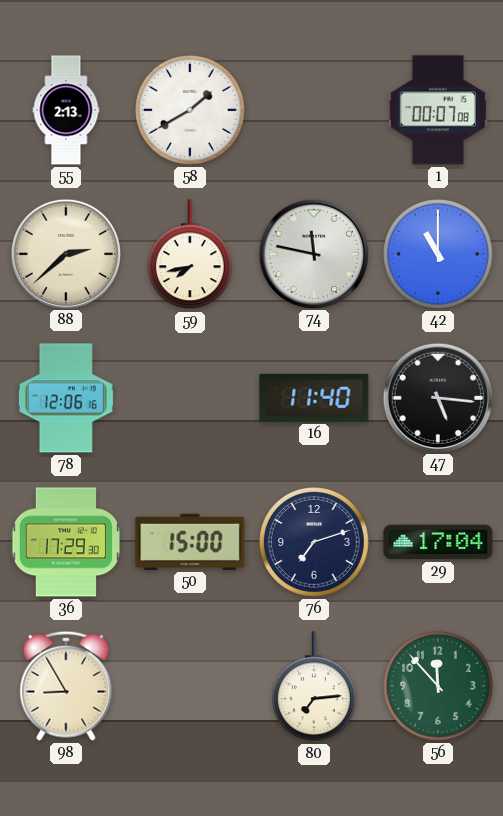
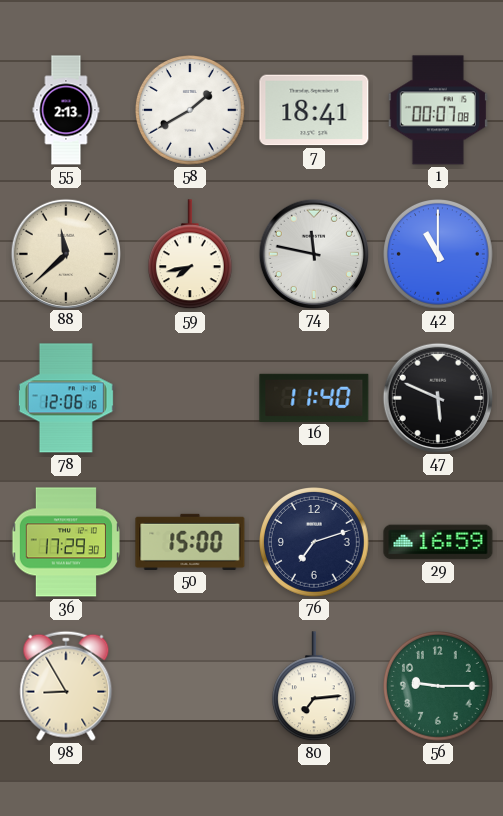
7: none -> 18:41
88: 2:38 -> 11:38
47: 5:16 -> 5:49
29: 17:04 -> 16:59
56: 11:53 -> 9:15
